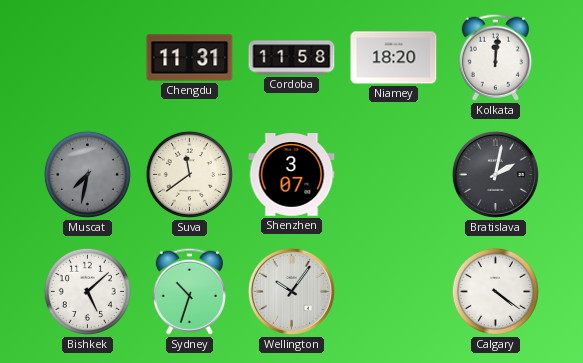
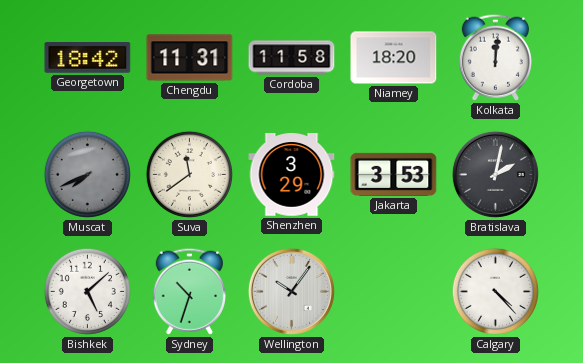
Georgetown: none -> 18:42
Muscat: 7:32 -> 7:41
Shenzhen: 3:07 -> 3:29
Jakarta: none -> 3:53
Calgary: 4:21 -> 4:23
